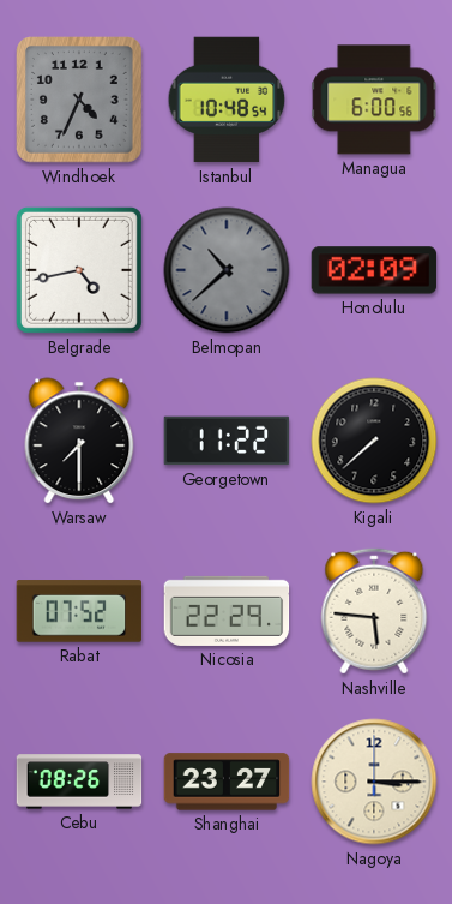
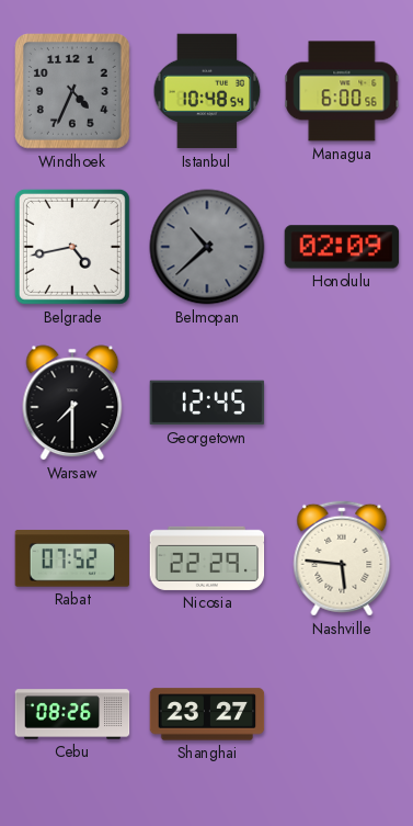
Georgetown: 11:22 -> 12:45
Kigali: 7:38 -> none
Nagoya: 3:15 -> none
